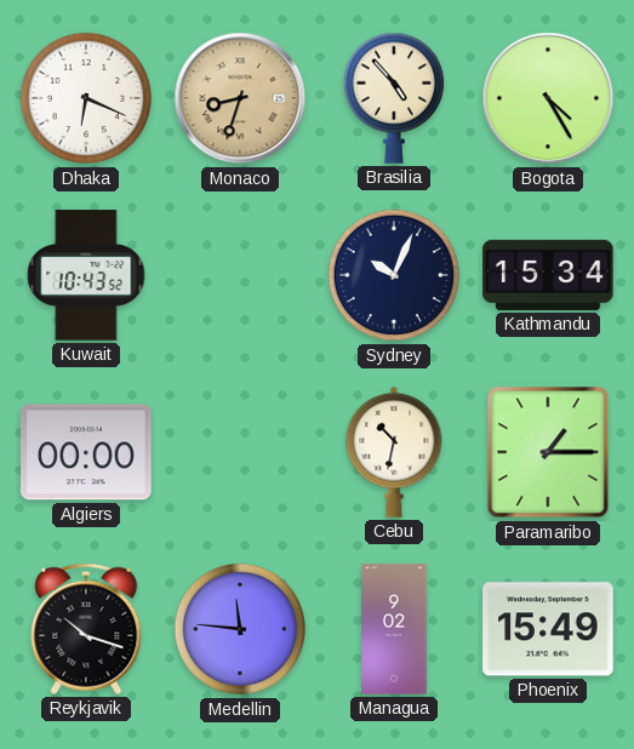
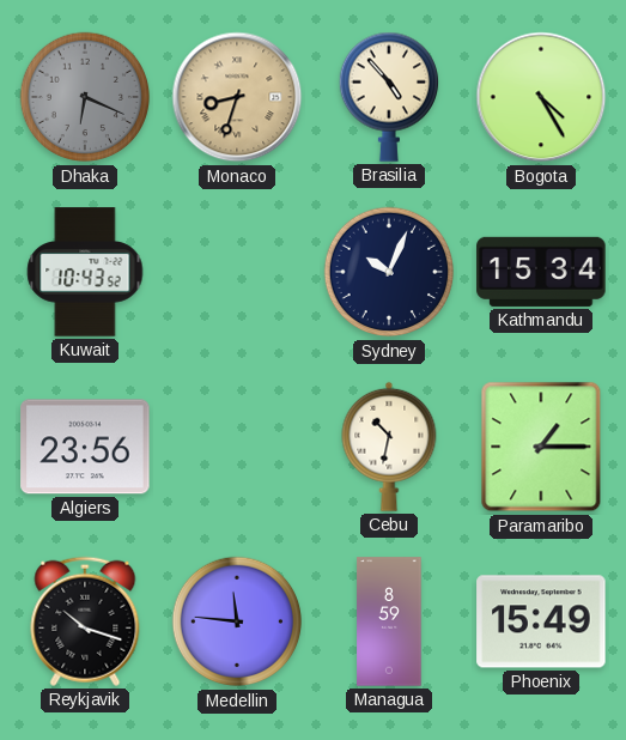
Dhaka dial: white -> grey
Algiers: 00:00 -> 23:56
Managua: 9:02 -> 8:59
